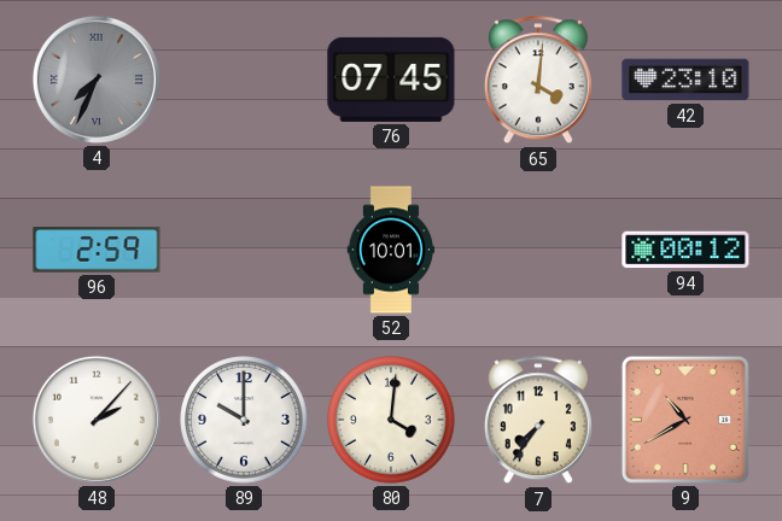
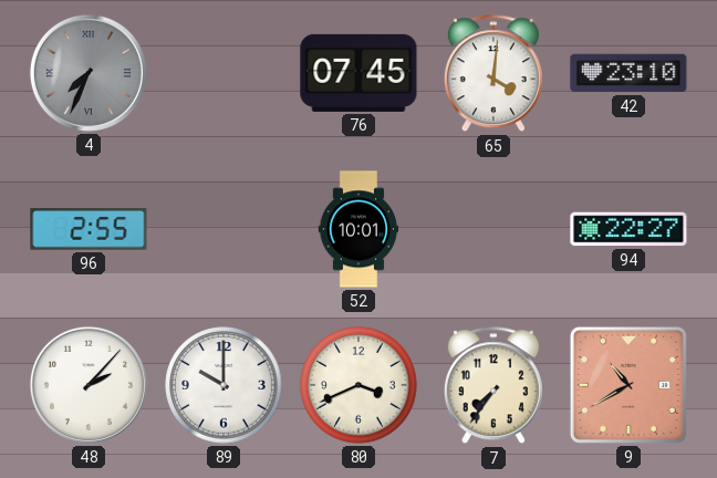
96: 2:59 -> 2:55
94: 00:12 -> 22:27
80: 4:01 -> 3:41
